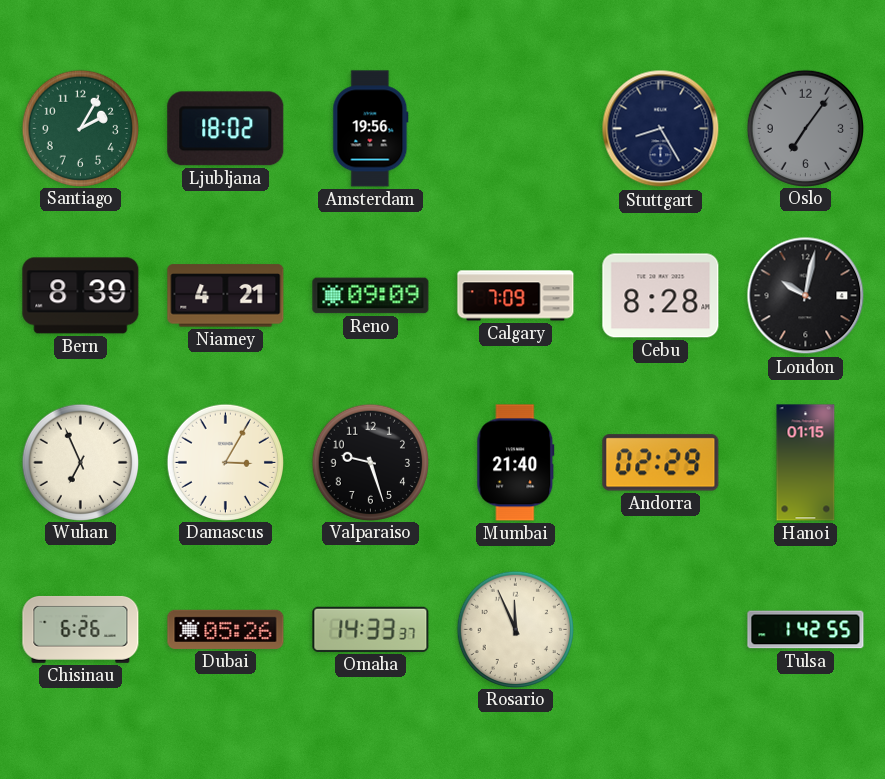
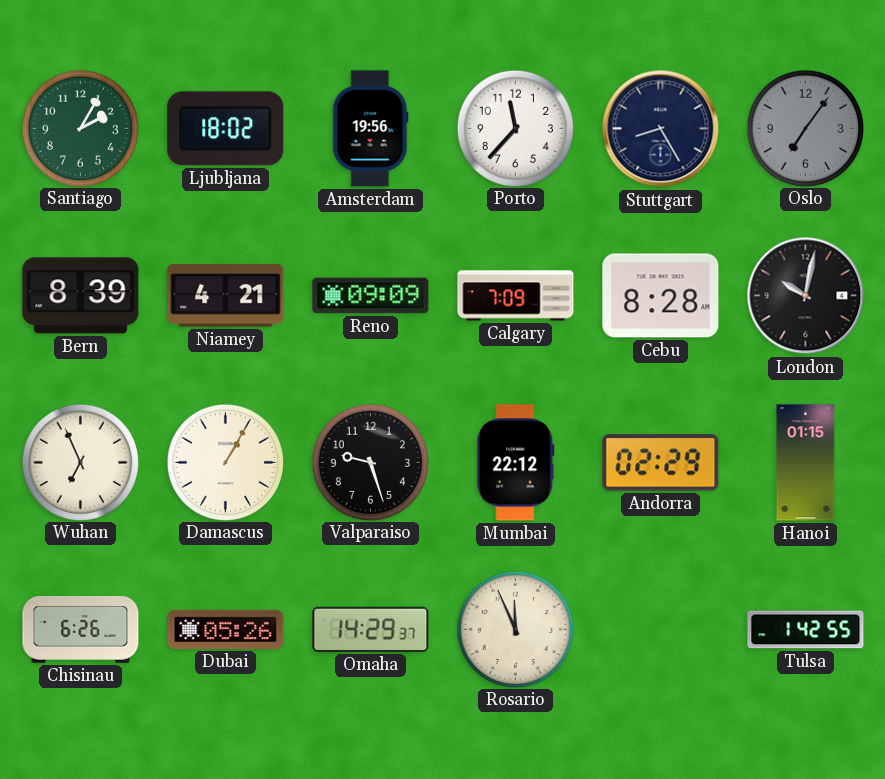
Porto: none -> 11:37
Damascus: 3:05 -> 1:05
Mumbai: 21:40 -> 22:12
Omaha: 14:33 -> 14:29
